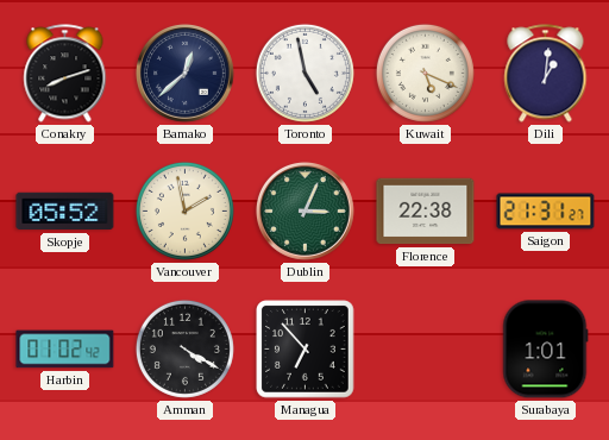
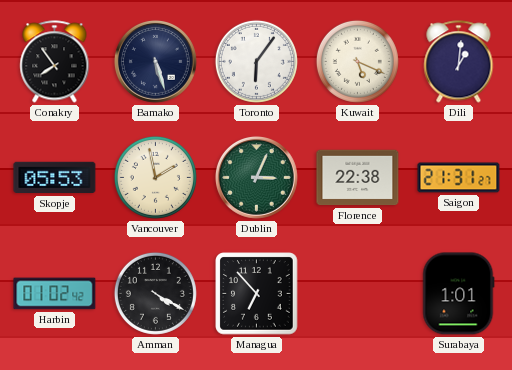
Conakry: 8:12 -> 7:54
Bamako: 12:38 -> 5:27
Toronto: 4:58 -> 6:06
Skopje: 05:52 -> 05:53
